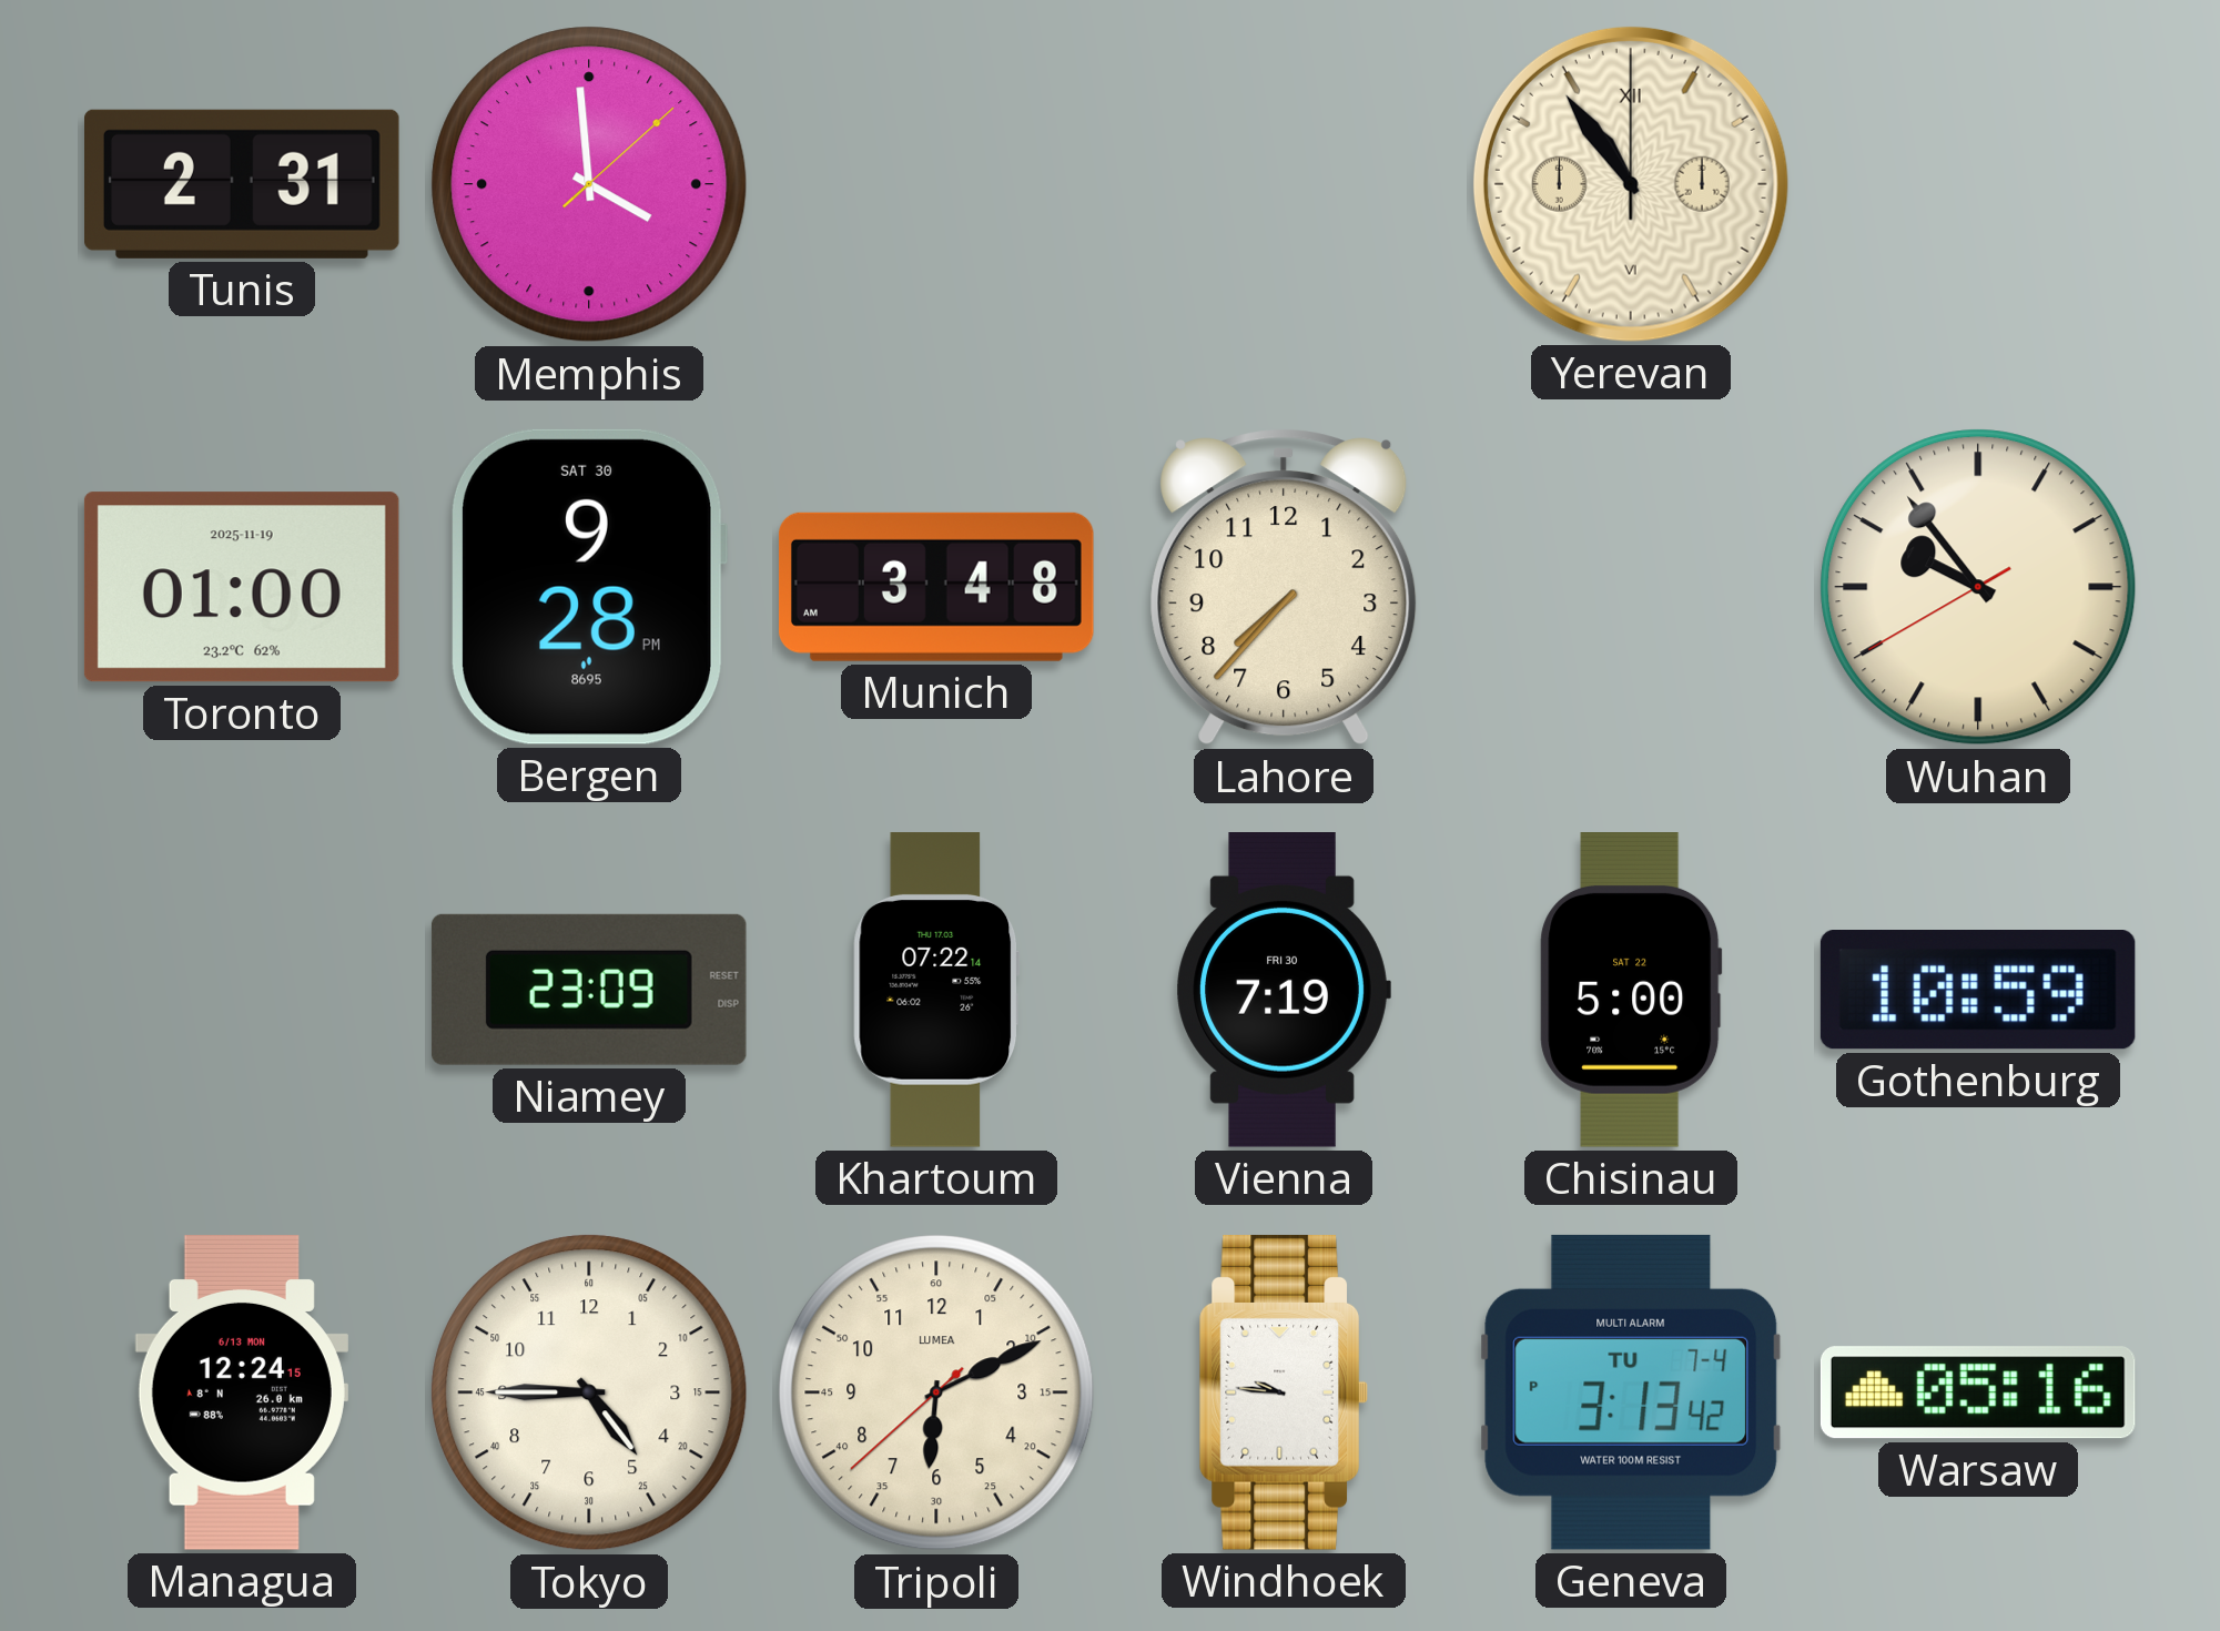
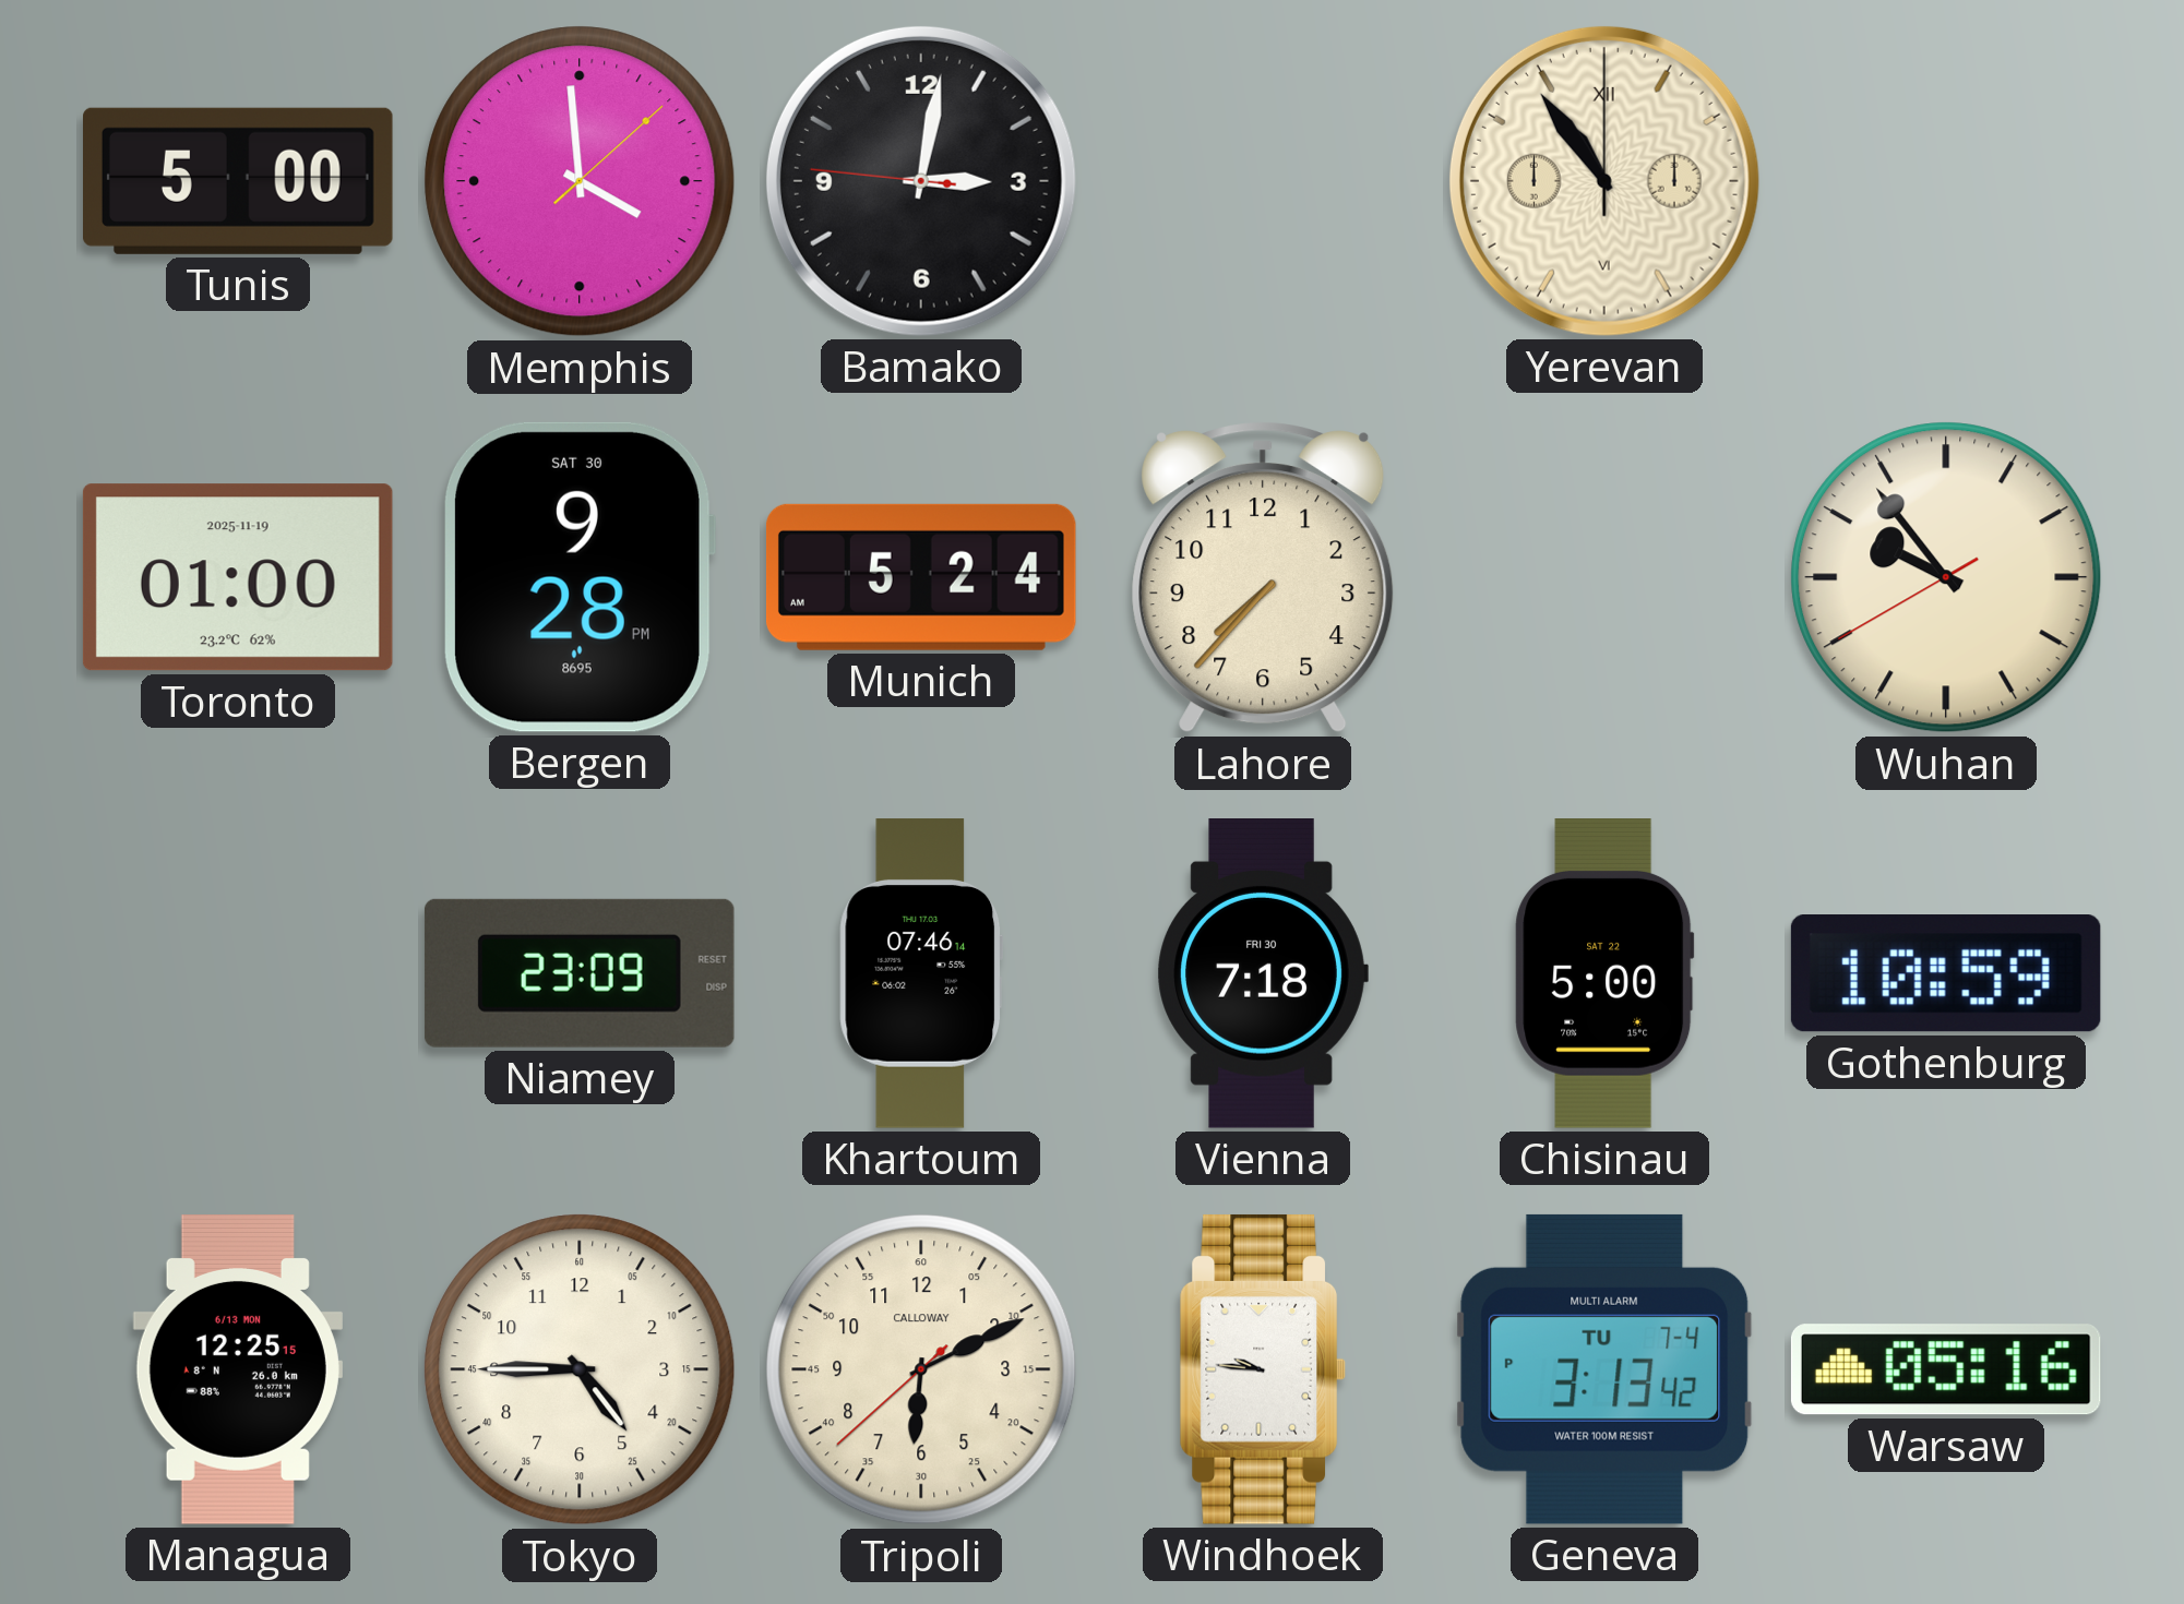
Tunis: 2:31 -> 5:00
Bamako: none -> 3:01
Munich: 3:48 -> 5:24
Khartoum: 07:22 -> 07:46
Vienna: 7:19 -> 7:18
Managua: 12:24 -> 12:25
Tripoli brand: LUMEA -> CALLOWAY
